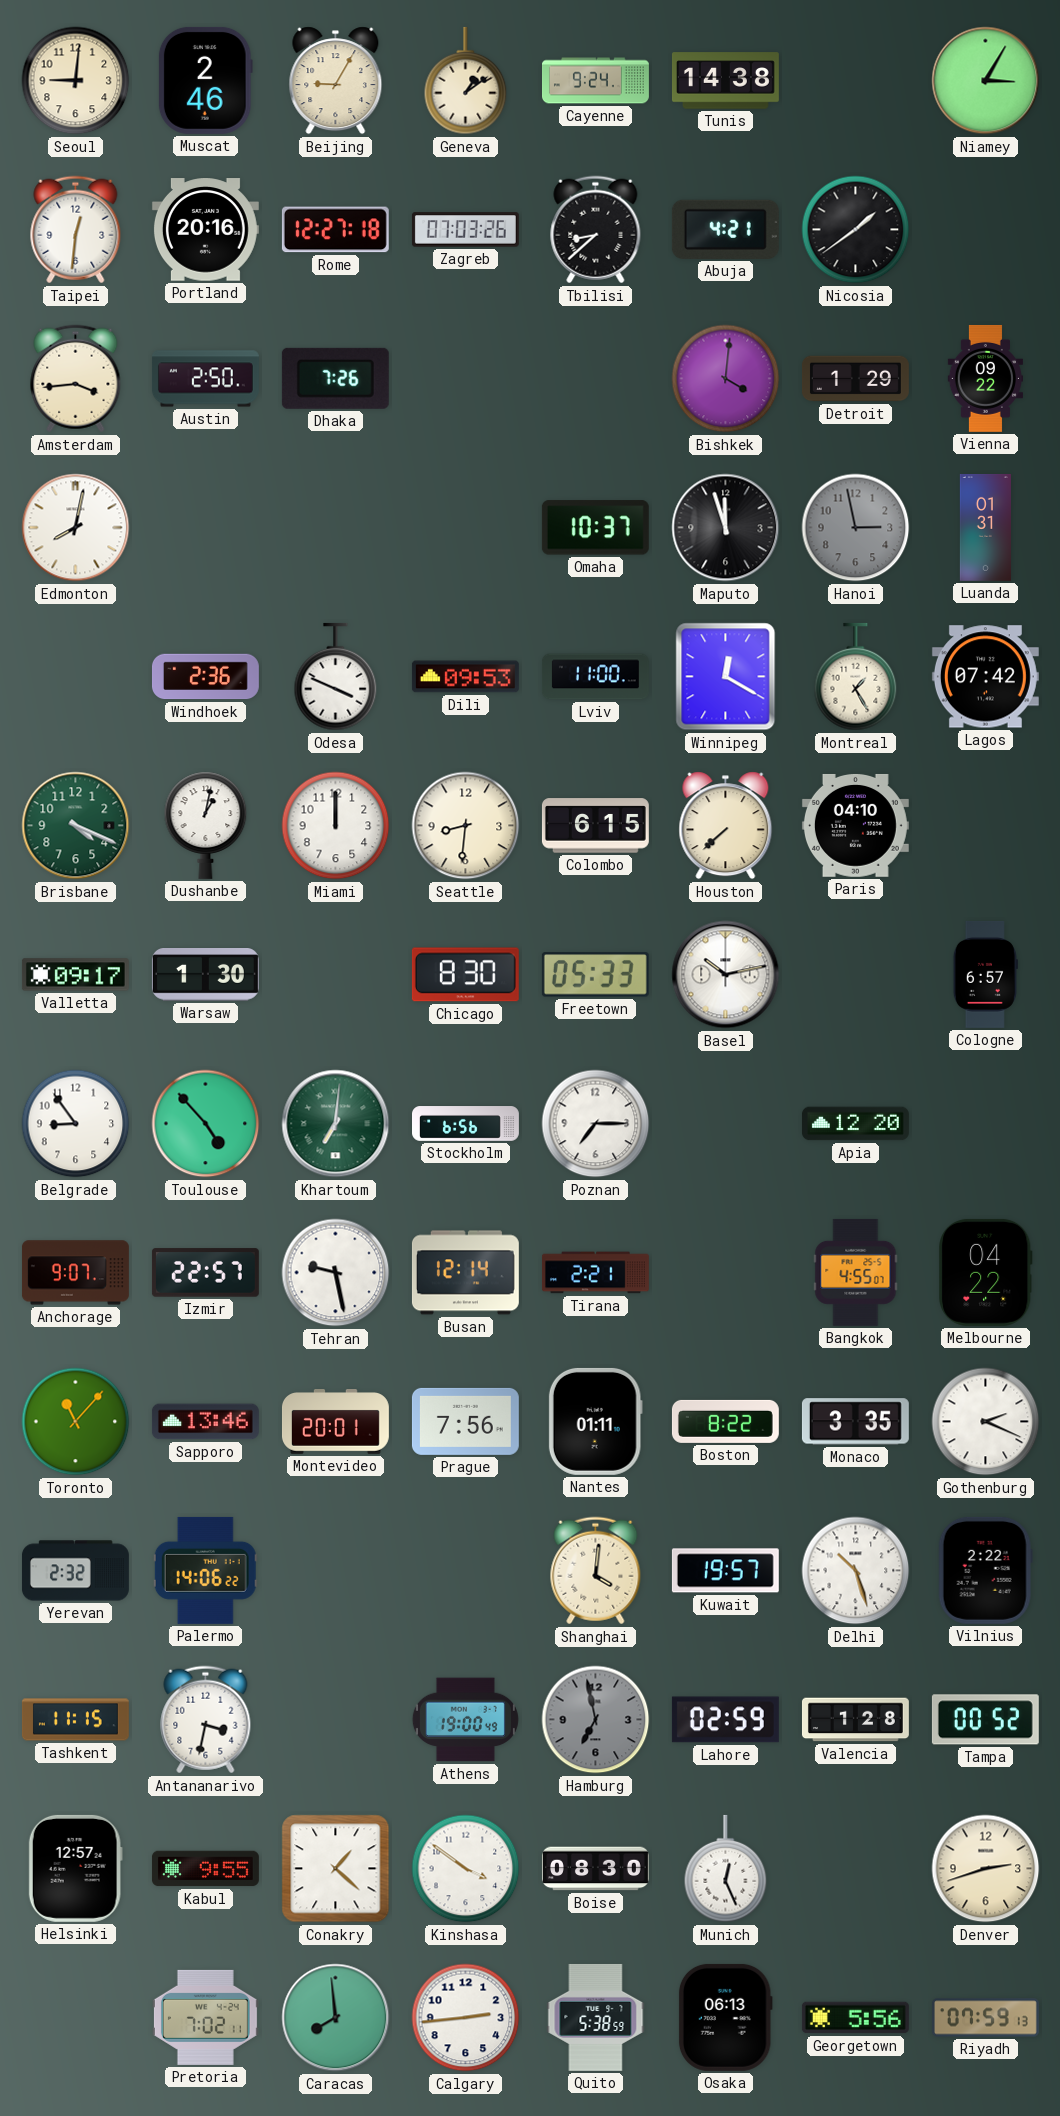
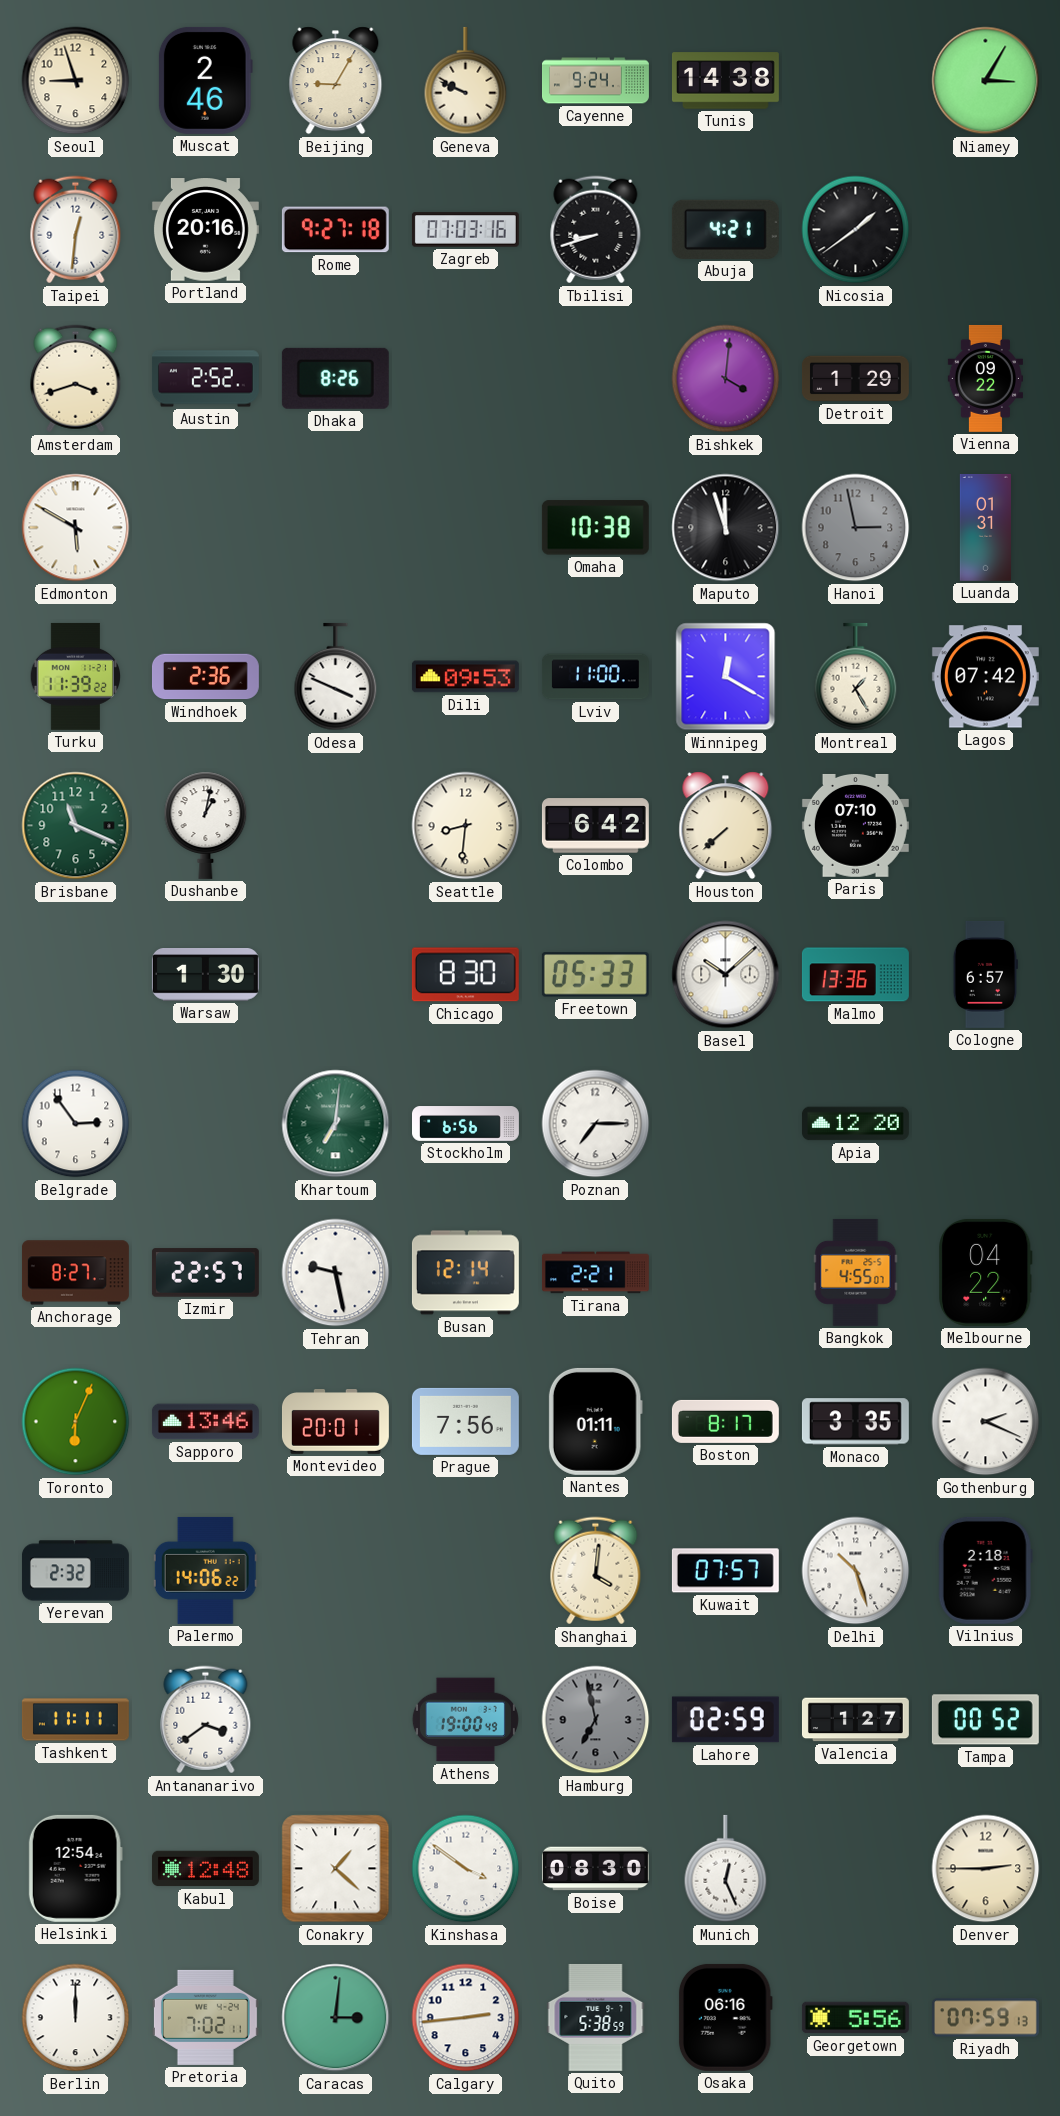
Seoul: 9:01 -> 8:57
Geneva: 1:09 -> 9:49
Rome: 12:27 -> 9:27
Zagreb: 07:03:26 -> 07:03:16
Tbilisi: 8:38 -> 8:42
Amsterdam: 3:44 -> 3:42
Austin: 2:50 -> 2:52
Dhaka: 7:26 -> 8:26
Edmonton: 8:02 -> 5:50
Omaha: 10:37 -> 10:38
Turku: none -> 11:39
Brisbane: 4:19 -> 11:19
Miami: 12:00 -> none
Colombo: 6:15 -> 6:42
Paris: 04:10 -> 07:10
Valletta: 09:17 -> none
Basel: 10:13 -> 10:08
Malmo: none -> 13:36
Belgrade: 8:54 -> 2:54
Toulouse: 4:53 -> none
Anchorage: 9:07 -> 8:27
Toronto: 11:07 -> 6:04
Boston: 8:22 -> 8:17
Kuwait: 19:57 -> 07:57
Vilnius: 2:22 -> 2:18
Tashkent: 11:15 -> 11:11
Antananarivo: 3:32 -> 3:39
Valencia: 1:28 -> 1:27
Helsinki: 12:57 -> 12:54
Kabul: 9:55 -> 12:48
Denver: 2:42 -> 2:45
Berlin: none -> 12:00
Caracas: 7:59 -> 3:01
Osaka: 06:13 -> 06:16
